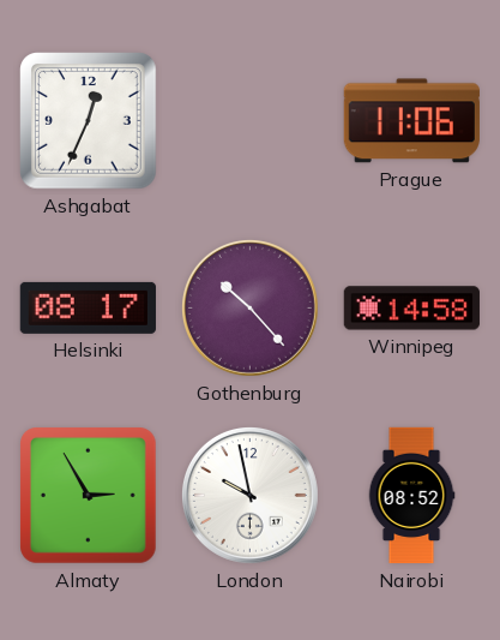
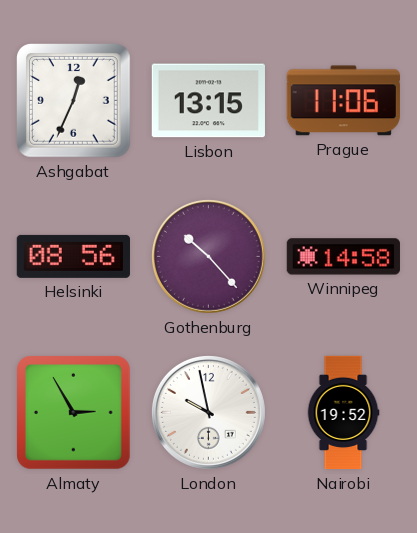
Lisbon: none -> 13:15
Helsinki: 08:17 -> 08:56
Nairobi: 08:52 -> 19:52
